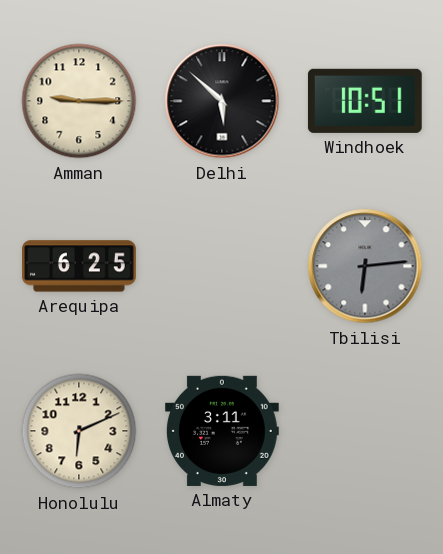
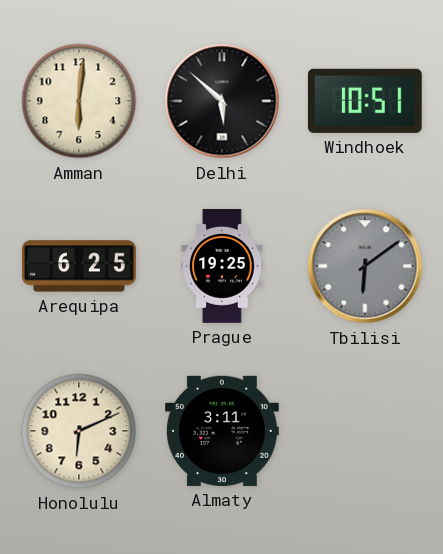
Amman: 9:15 -> 6:01
Prague: none -> 19:25
Tbilisi: 6:14 -> 6:09
